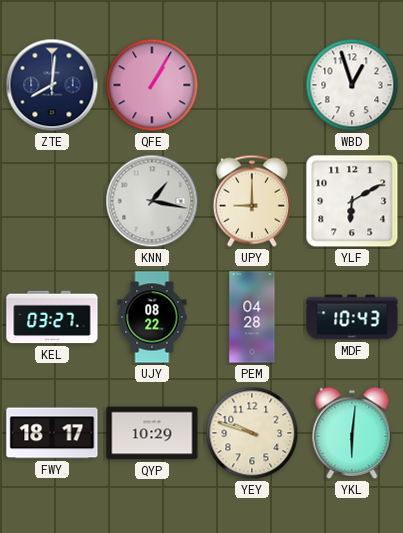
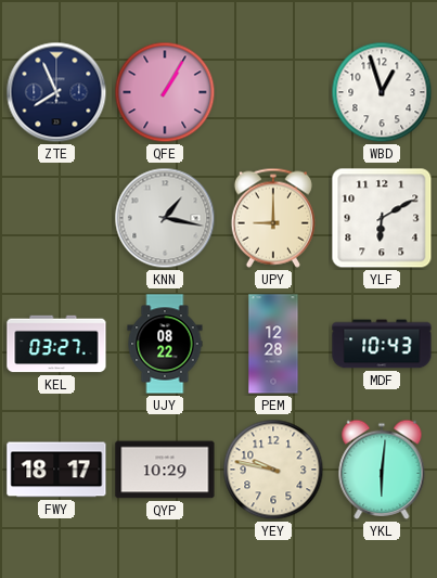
ZTE: 8:01 -> 7:56
PEM: 04:28 -> 12:28
YEY: 9:48 -> 9:47
